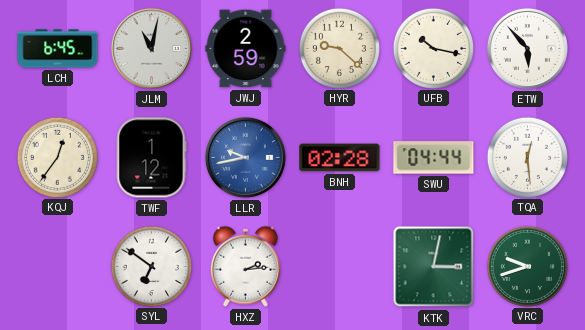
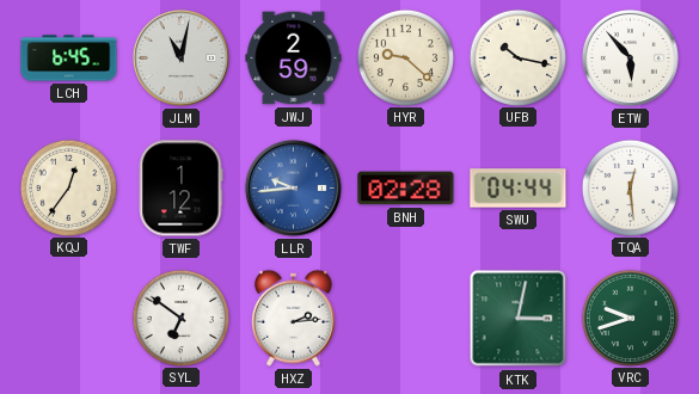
LLR: 9:43 -> 9:44
